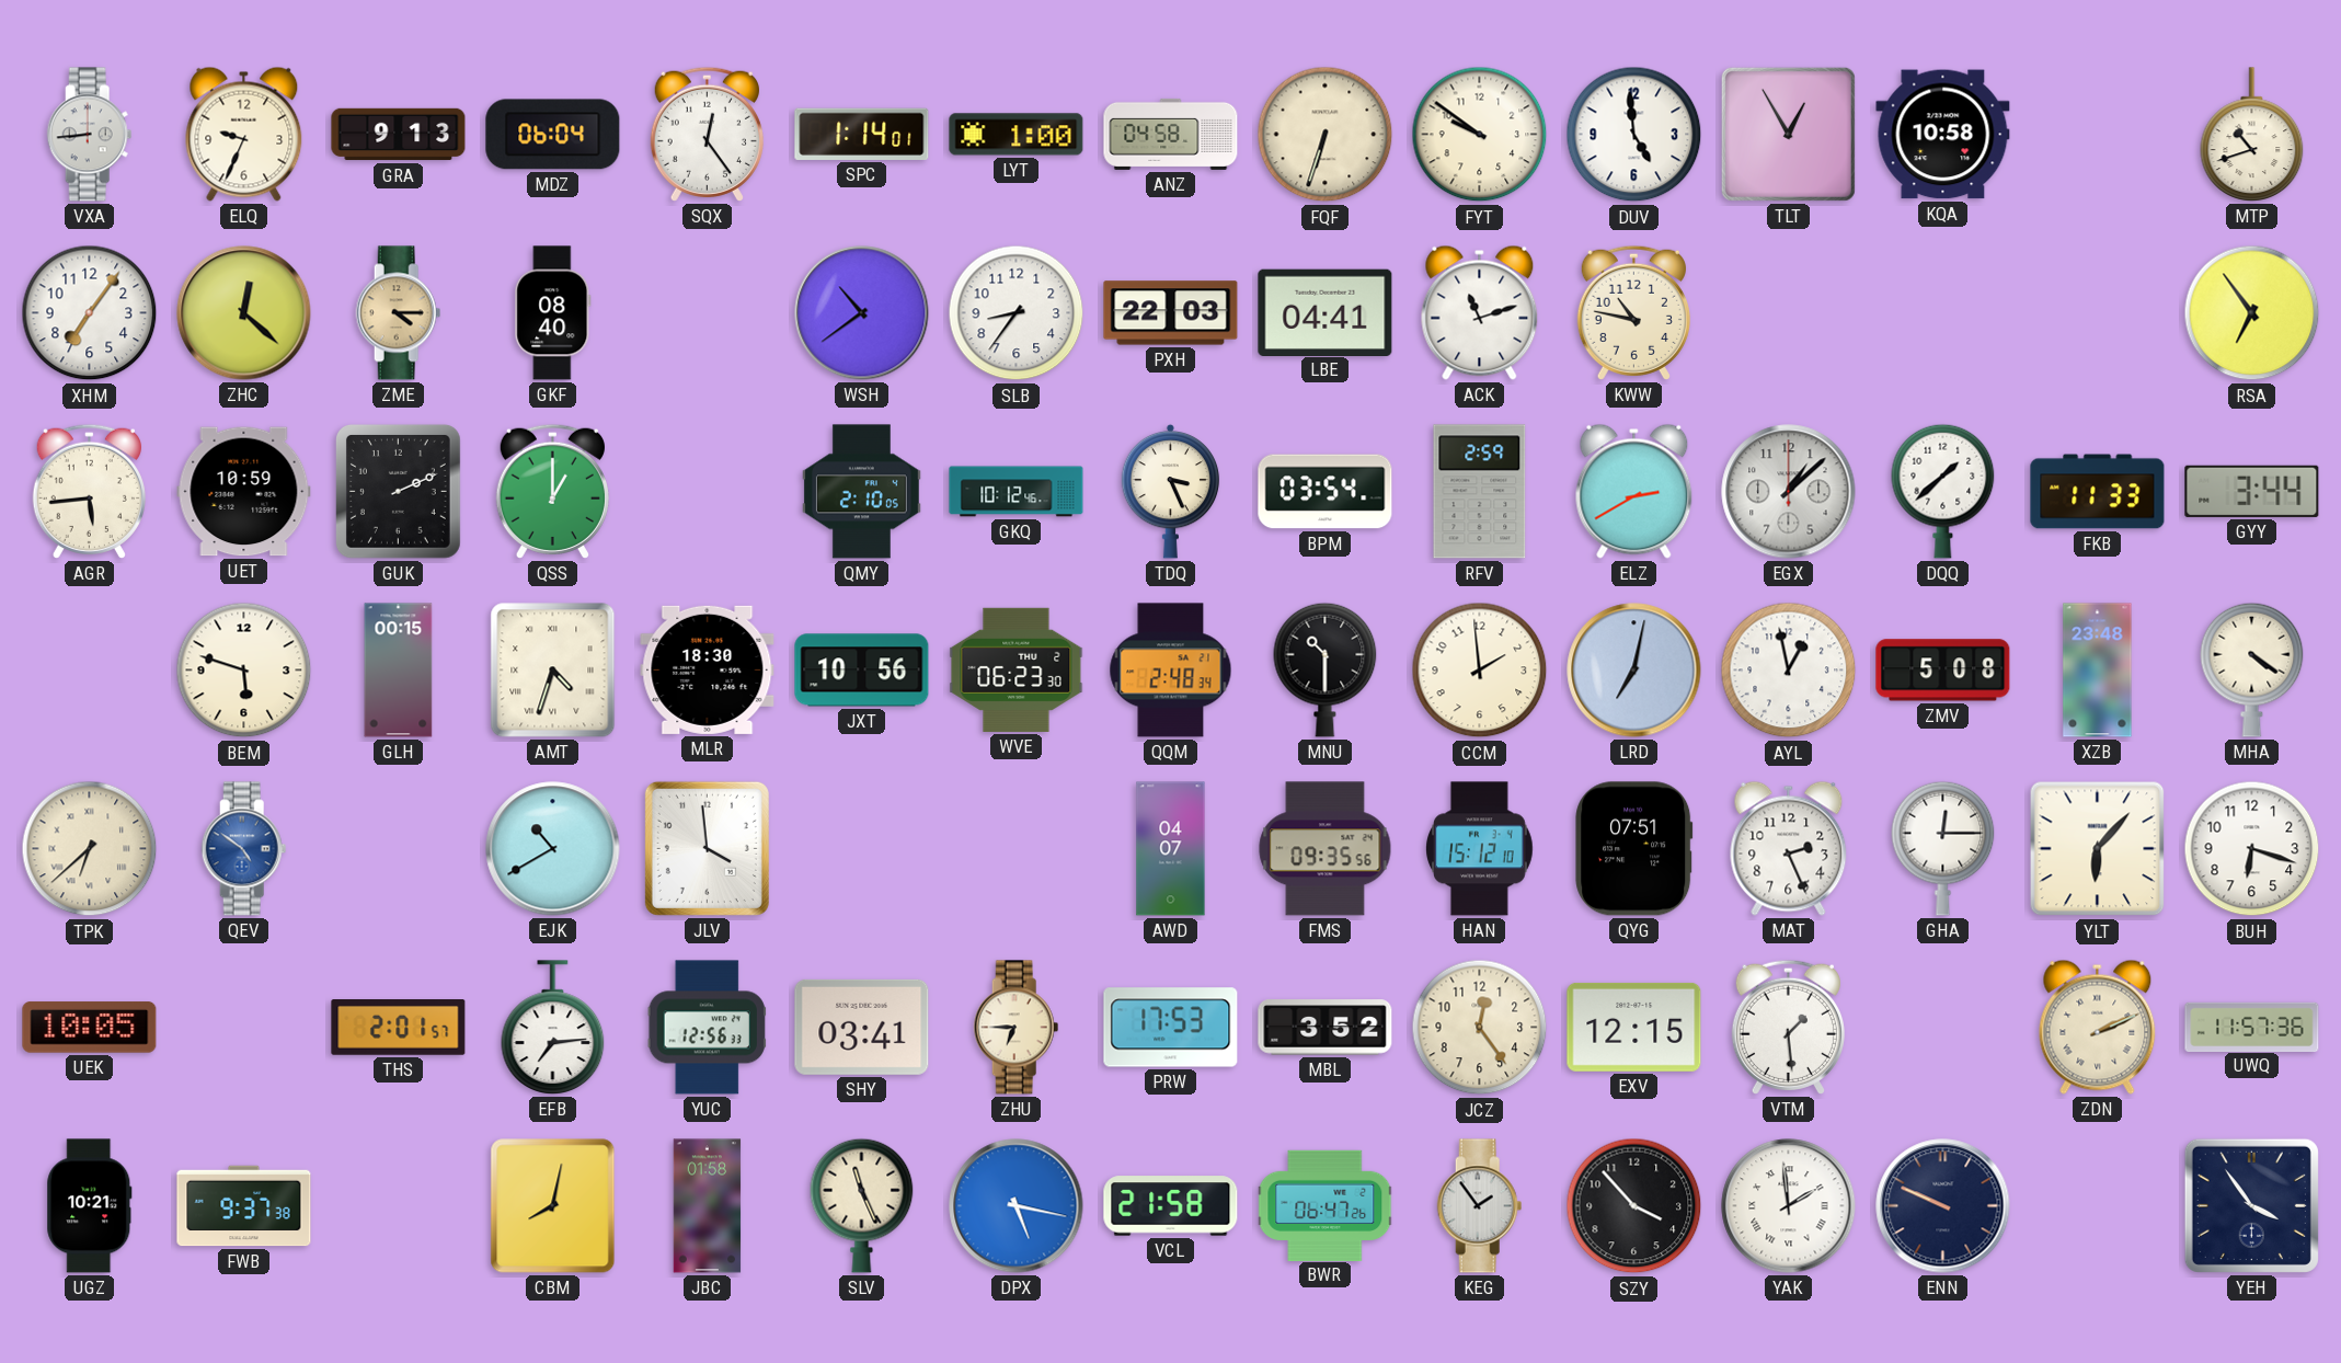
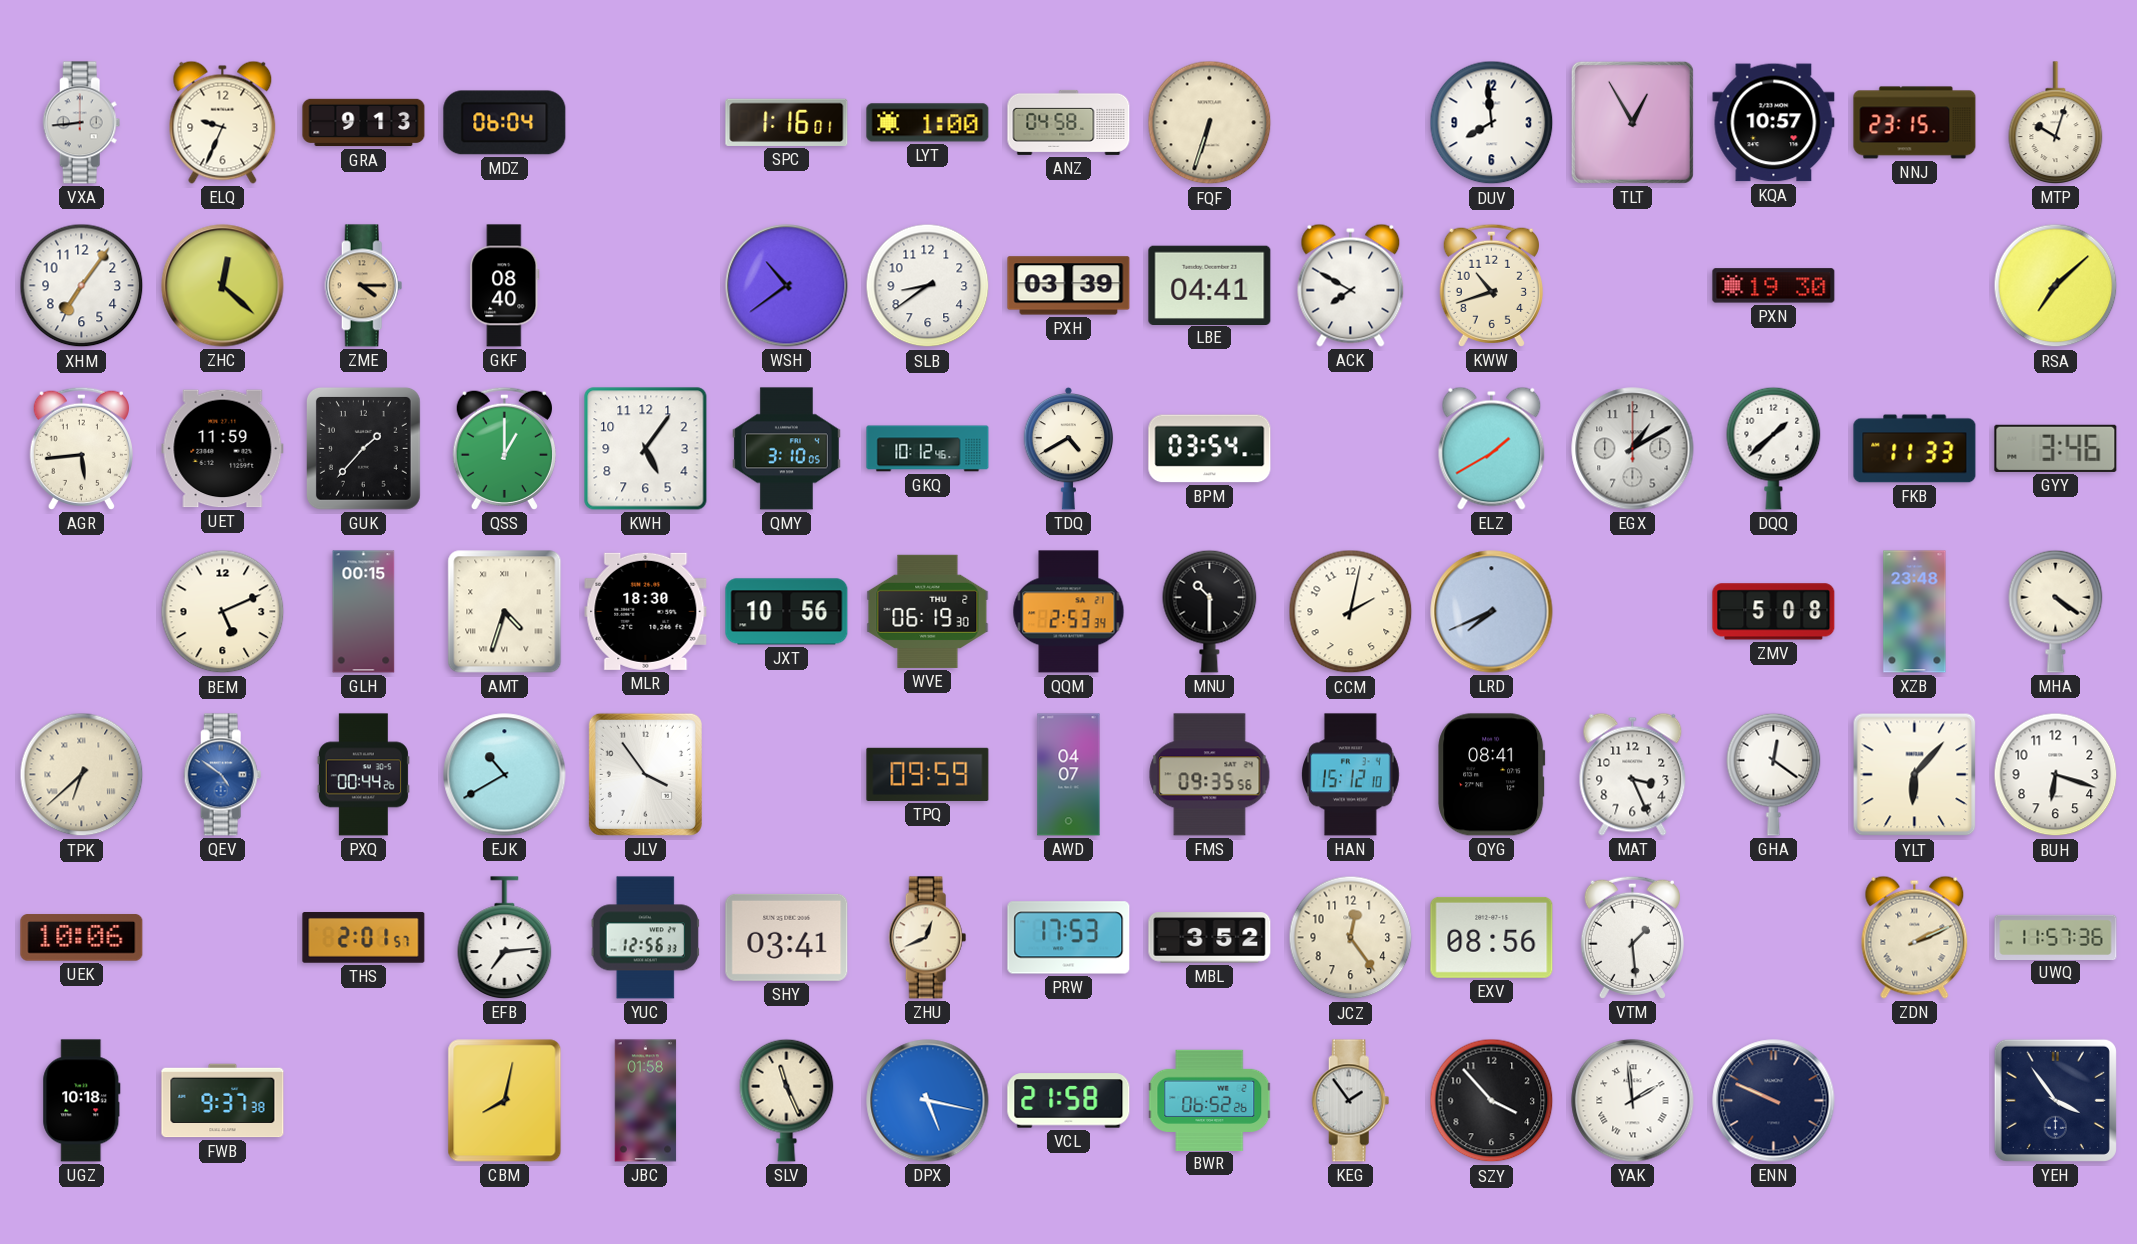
SQX: 12:24 -> none
SPC: 1:14 -> 1:16
FYT: 9:51 -> none
DUV: 4:59 -> 7:59
KQA: 10:58 -> 10:57
NNJ: none -> 23:15
MTP: 10:42 -> 10:03
SLB: 8:36 -> 8:39
PXH: 22:03 -> 03:39
ACK: 11:12 -> 7:50
KWW: 10:47 -> 10:42
PXN: none -> 19:30
RSA: 6:54 -> 7:08
UET: 10:59 -> 11:59
GUK: 2:11 -> 1:37
KWH: none -> 5:06
QMY: 2:10 -> 3:10
TDQ: 3:26 -> 4:40
RFV: 2:59 -> none
ELZ: 2:40 -> 1:40
EGX: 1:08 -> 1:10
GYY: 3:44 -> 3:46
BEM: 5:48 -> 5:11
WVE: 06:23 -> 06:19
QQM: 2:48 -> 2:53
CCM: 1:59 -> 2:02
LRD: 7:02 -> 7:41
AYL: 12:58 -> none
PXQ: none -> 00:44
JLV: 3:59 -> 3:54
TPQ: none -> 09:59
QYG: 07:51 -> 08:41
MAT: 2:26 -> 3:26
GHA: 12:15 -> 12:21
UEK: 10:05 -> 10:06
ZHU: 6:45 -> 12:41
EXV: 12:15 -> 08:56
UGZ: 10:21 -> 10:18
BWR: 06:47 -> 06:52
